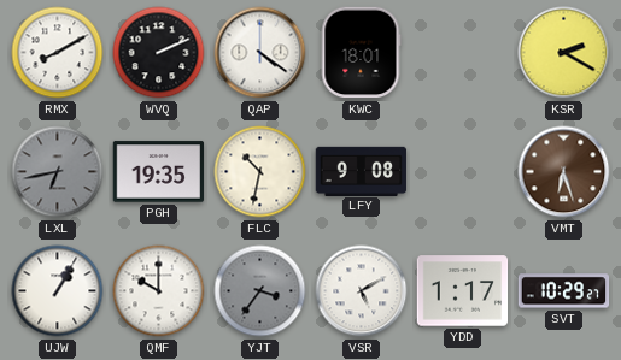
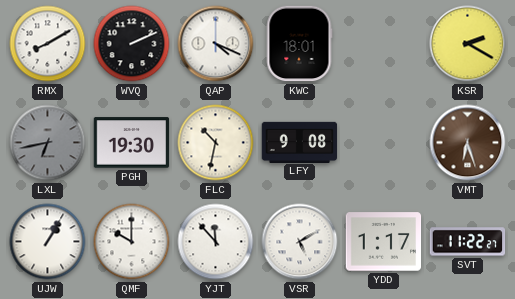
QAP: 4:21 -> 4:19
PGH: 19:35 -> 19:30
YJT: 3:36 -> 11:53
YJT dial: grey -> white
SVT: 10:29 -> 11:22
